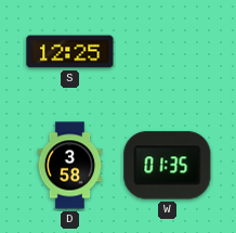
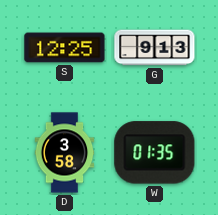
G: none -> 9:13
